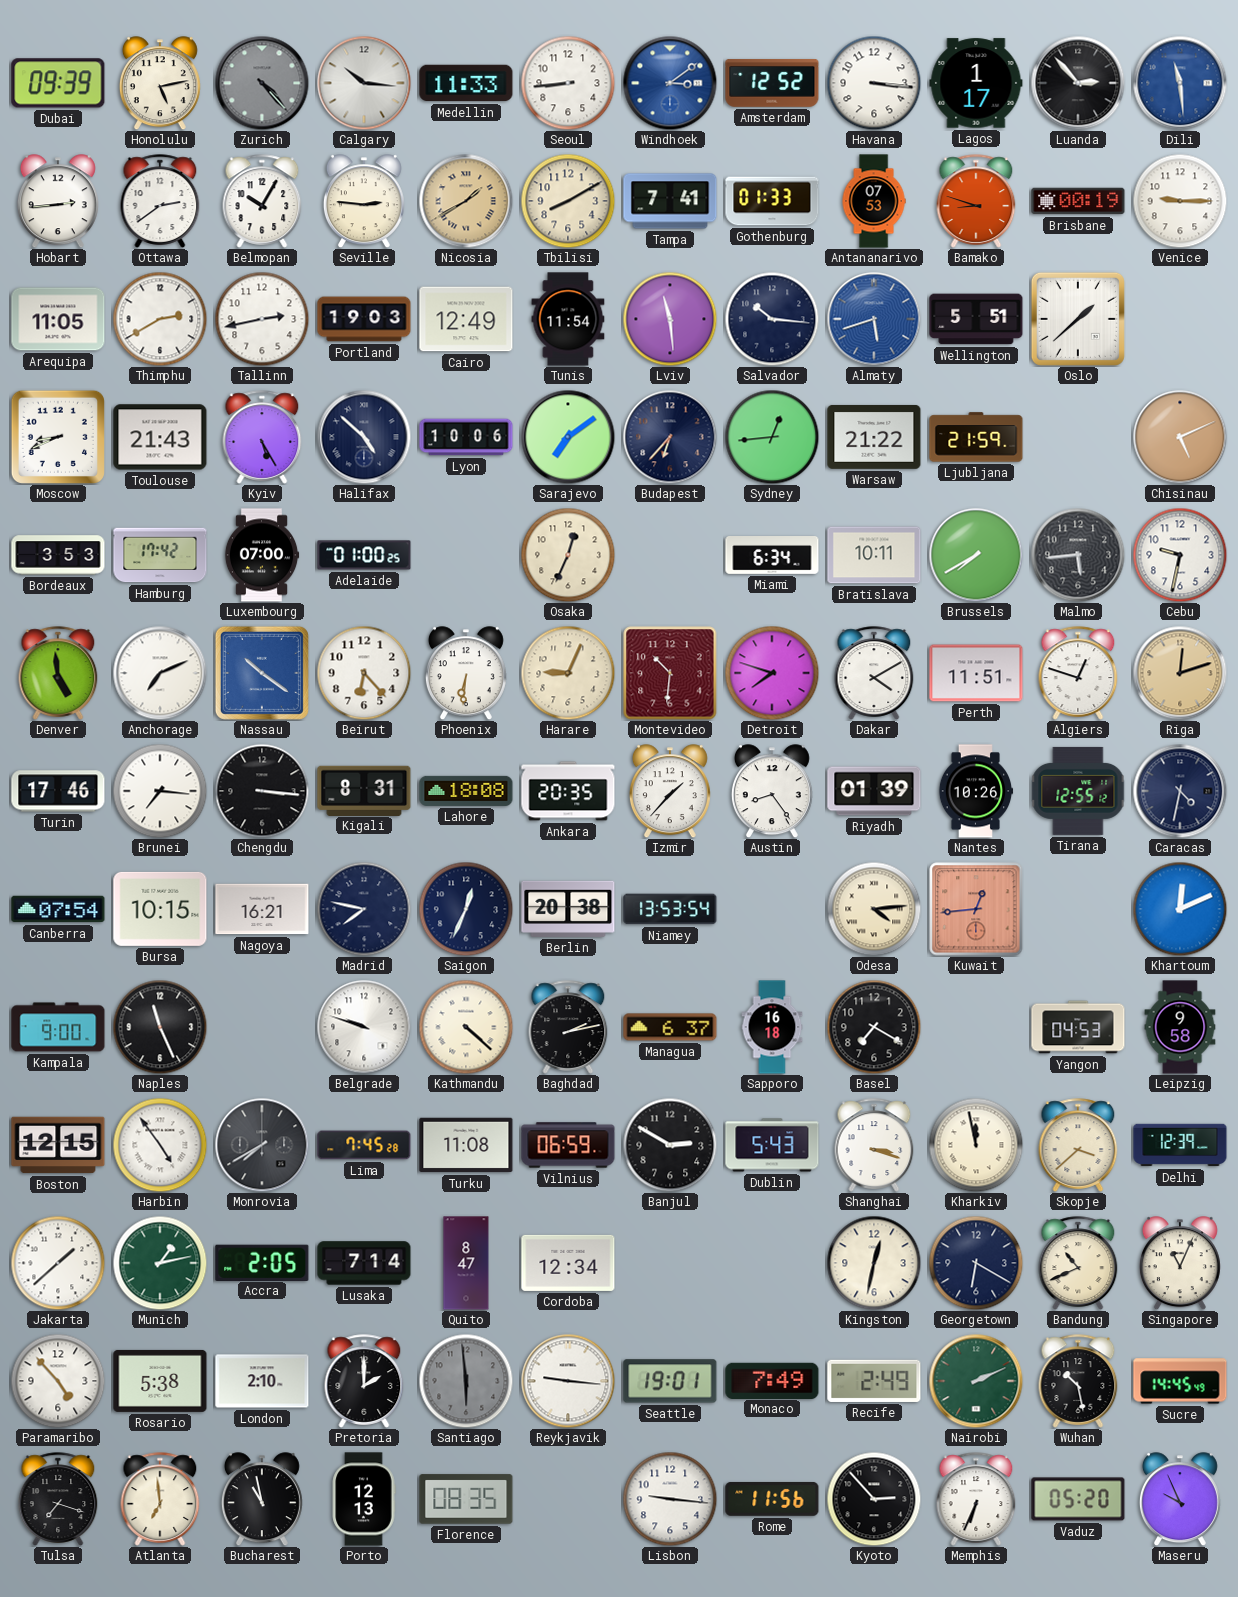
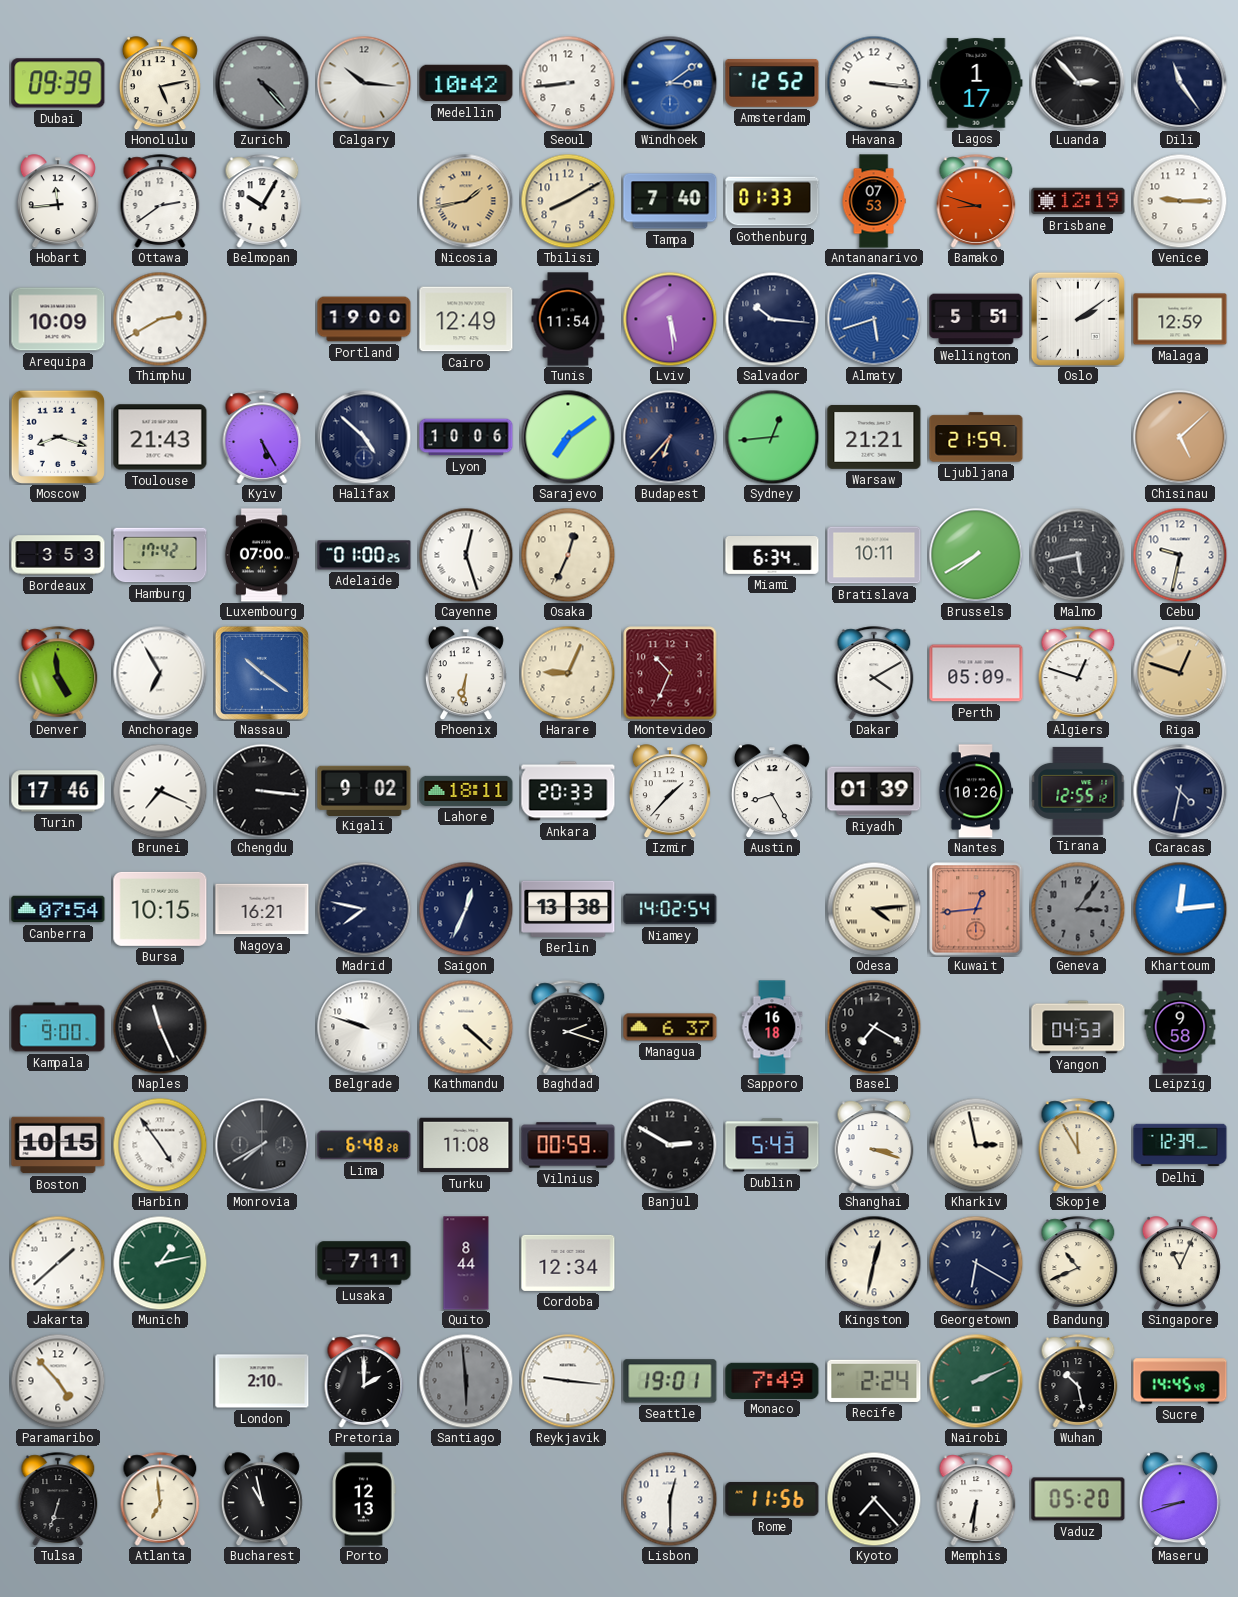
Medellin: 11:33 -> 10:42
Dili: 11:29 -> 11:24
Dili dial: blue -> navy
Hobart: 2:44 -> 11:44
Seville: 2:46 -> none
Nicosia: 1:40 -> 1:43
Tampa: 7:41 -> 7:40
Brisbane: 00:19 -> 12:19
Arequipa: 11:05 -> 10:09
Tallinn: 2:43 -> none
Portland: 19:03 -> 19:00
Lviv: 11:29 -> 5:29
Oslo: 1:38 -> 2:09
Malaga: none -> 12:59
Moscow: 8:41 -> 8:18
Warsaw: 21:22 -> 21:21
Chisinau: 5:11 -> 5:08
Cayenne: none -> 12:27
Malmo: 5:44 -> 5:43
Anchorage: 7:11 -> 6:55
Beirut: 6:23 -> none
Montevideo: 10:31 -> 10:34
Detroit: 7:48 -> none
Perth: 11:51 -> 05:09
Riga: 12:12 -> 12:48
Brunei: 7:16 -> 7:19
Kigali: 8:31 -> 9:02
Lahore: 18:08 -> 18:11
Ankara: 20:35 -> 20:33
Austin: 8:24 -> 8:25
Berlin: 20:38 -> 13:38
Niamey: 13:53 -> 14:02
Geneva: none -> 3:06
Khartoum: 12:11 -> 12:14
Baghdad: 2:13 -> 2:18
Boston: 12:15 -> 10:15
Lima: 7:45 -> 6:48
Vilnius: 06:59 -> 00:59
Kharkiv: 11:58 -> 2:58
Skopje: 3:38 -> 11:55
Accra: 2:05 -> none
Lusaka: 7:14 -> 7:11
Quito: 8:47 -> 8:44
Rosario: 5:38 -> none
Recife: 2:49 -> 2:24
Tulsa: 7:18 -> 6:33
Florence: 08:35 -> none
Lisbon: 9:16 -> 12:30
Kyoto: 2:53 -> 7:23
Memphis: 6:34 -> 6:31
Maseru: 9:56 -> 8:42
